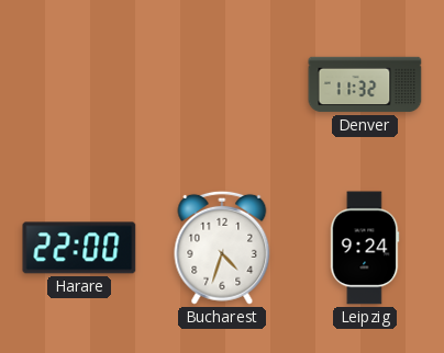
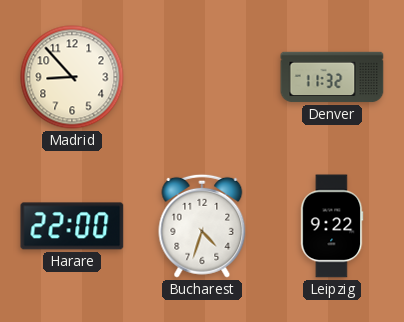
Madrid: none -> 8:53
Leipzig: 9:24 -> 9:22
